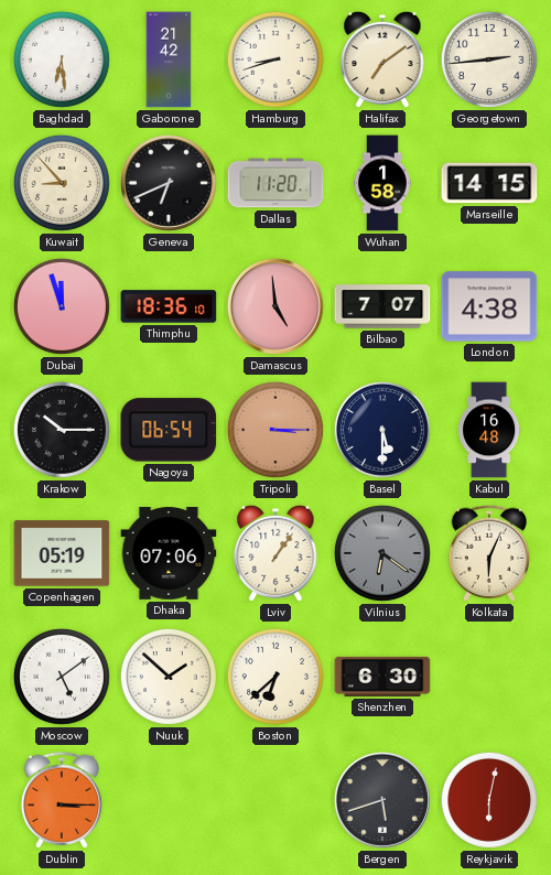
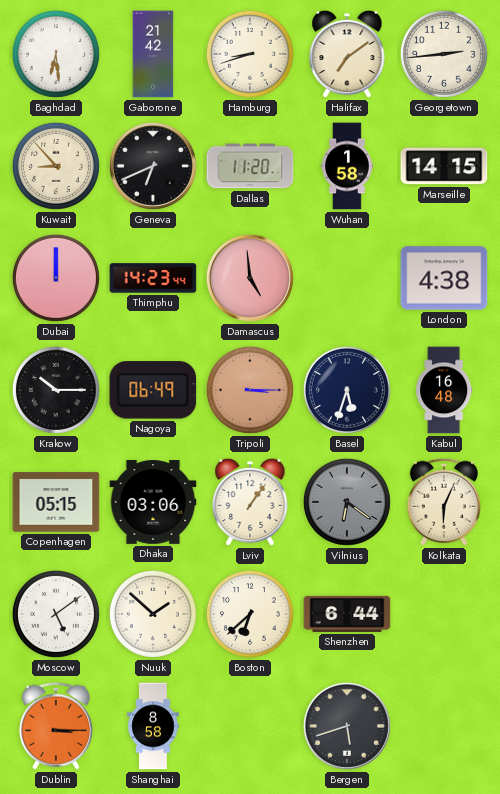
Dubai: 11:57 -> 12:00
Thimphu: 18:36 -> 14:23
Bilbao: 7:07 -> none
Nagoya: 06:54 -> 06:49
Basel: 5:30 -> 5:33
Copenhagen: 05:19 -> 05:15
Dhaka: 07:06 -> 03:06
Shenzhen: 6:30 -> 6:44
Shanghai: none -> 8:58
Reykjavik: 6:02 -> none
